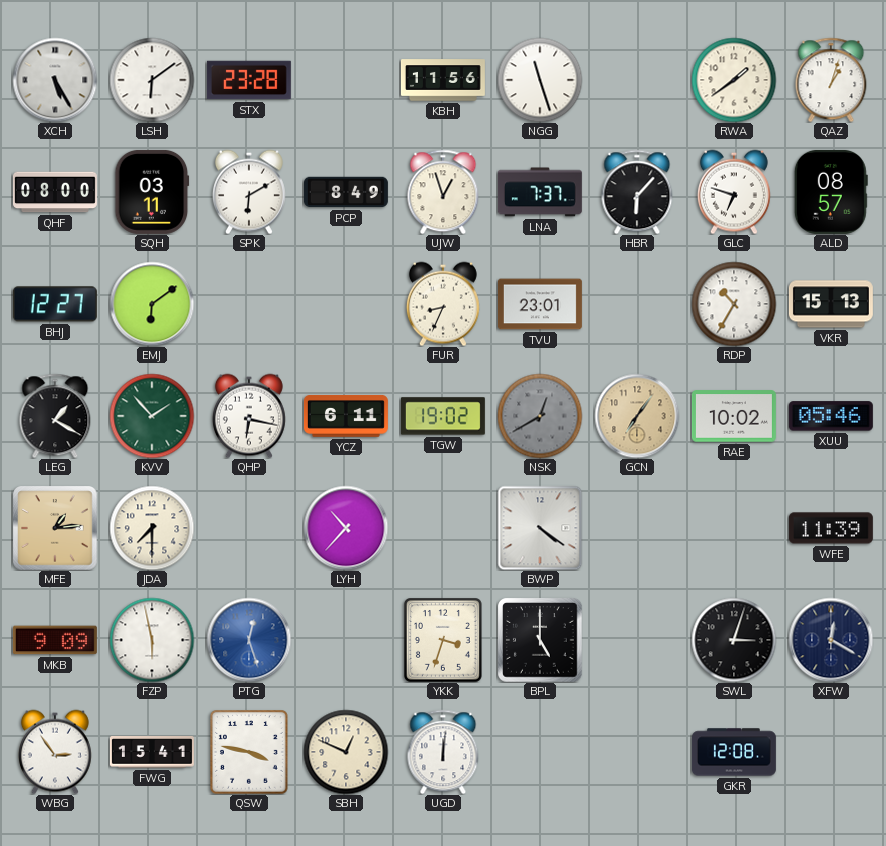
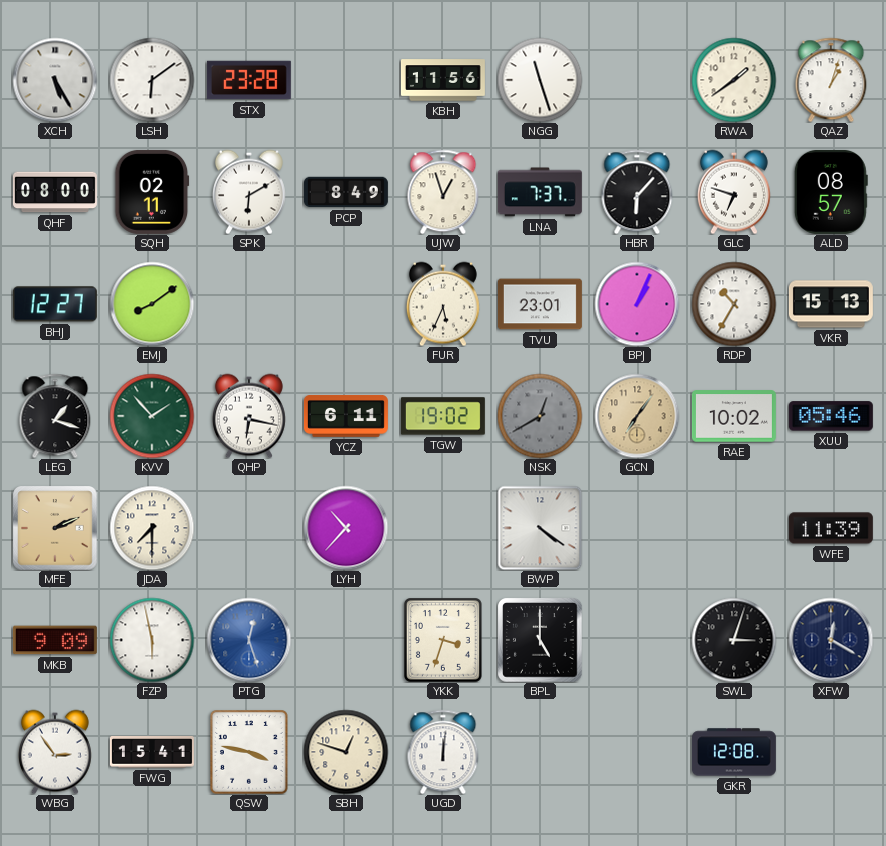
SQH: 03:11 -> 02:11
EMJ: 6:09 -> 8:09
FUR: 8:34 -> 5:34
BPJ: none -> 1:04
LEG: 1:20 -> 1:18
MFE: 1:14 -> 2:11
SBH: 12:49 -> 12:48
